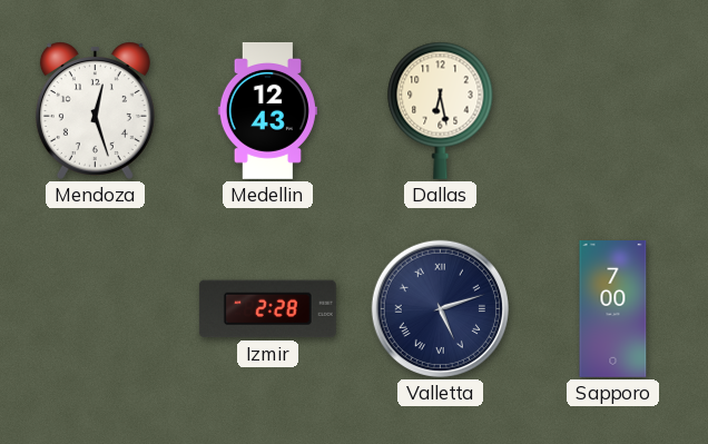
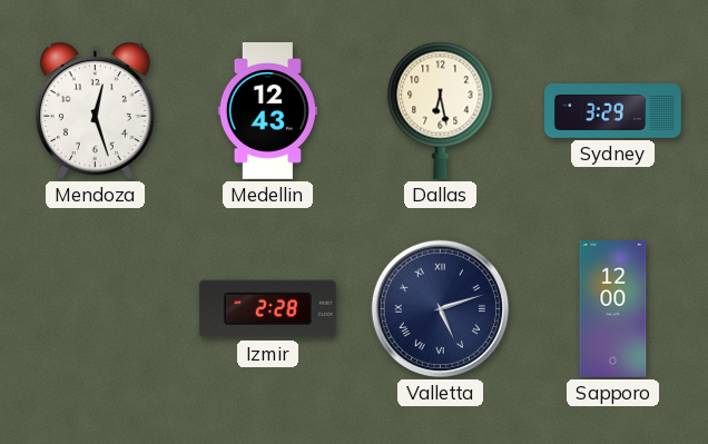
Sydney: none -> 3:29
Sapporo: 7:00 -> 12:00
